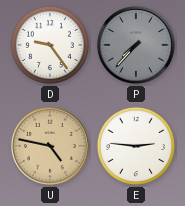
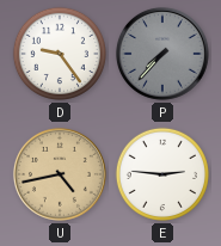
U: 4:47 -> 4:43
